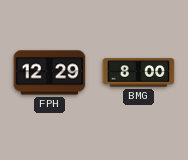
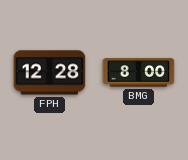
FPH: 12:29 -> 12:28
